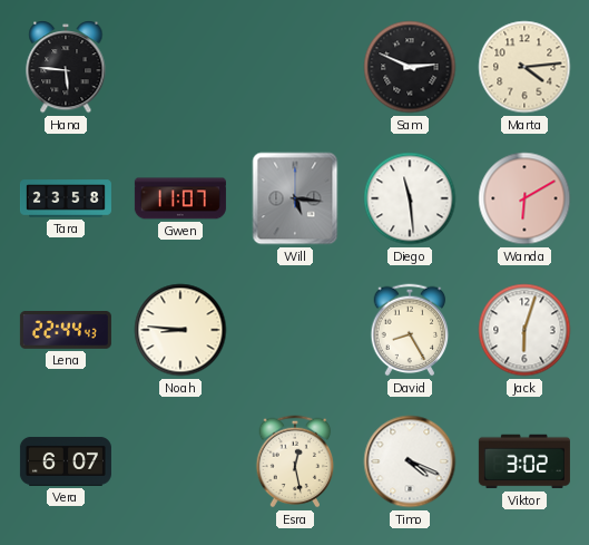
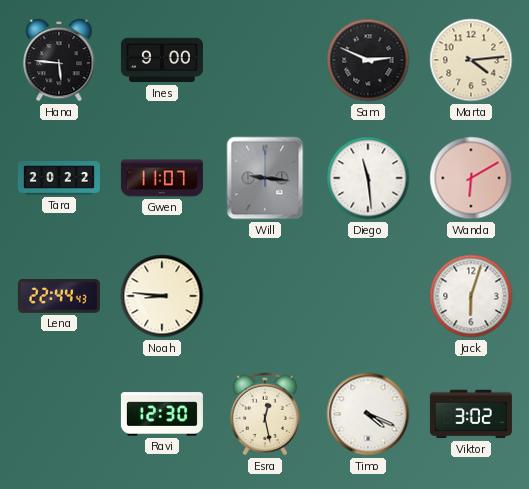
Ines: none -> 9:00
Tara: 23:58 -> 20:22
Will: 5:16 -> 9:16
David: 8:25 -> none
Vera: 6:07 -> none
Ravi: none -> 12:30
